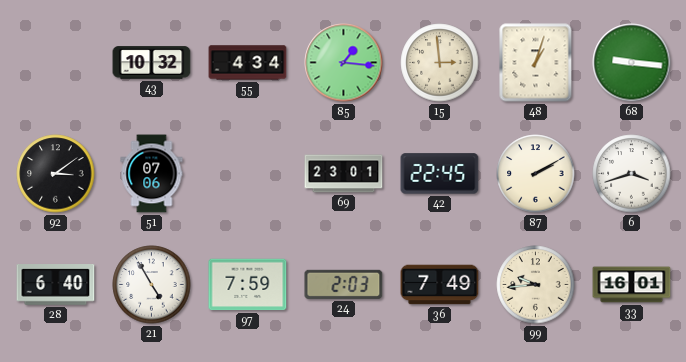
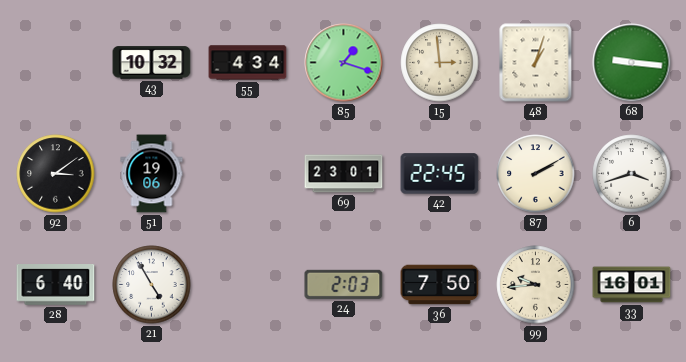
85: 1:16 -> 1:18
51: 07:06 -> 19:06
97: 7:59 -> none
36: 7:49 -> 7:50
